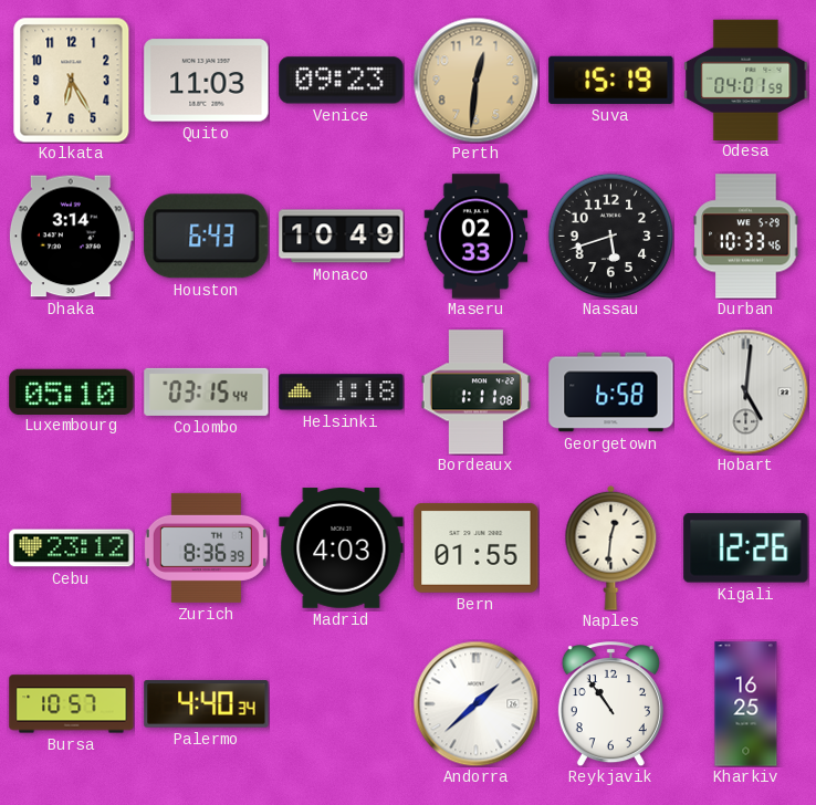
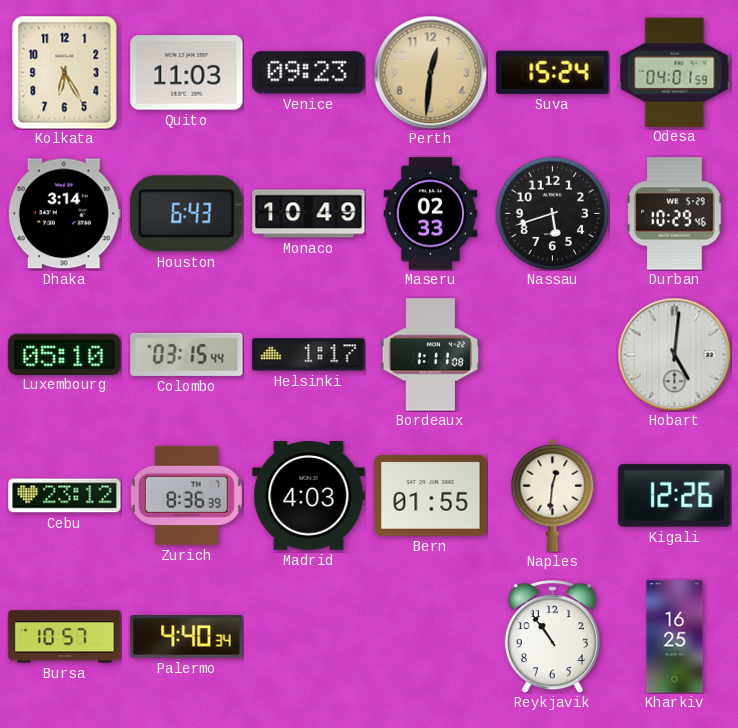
Suva: 15:19 -> 15:24
Durban: 10:33 -> 10:29
Helsinki: 1:18 -> 1:17
Georgetown: 6:58 -> none
Andorra: 1:38 -> none
